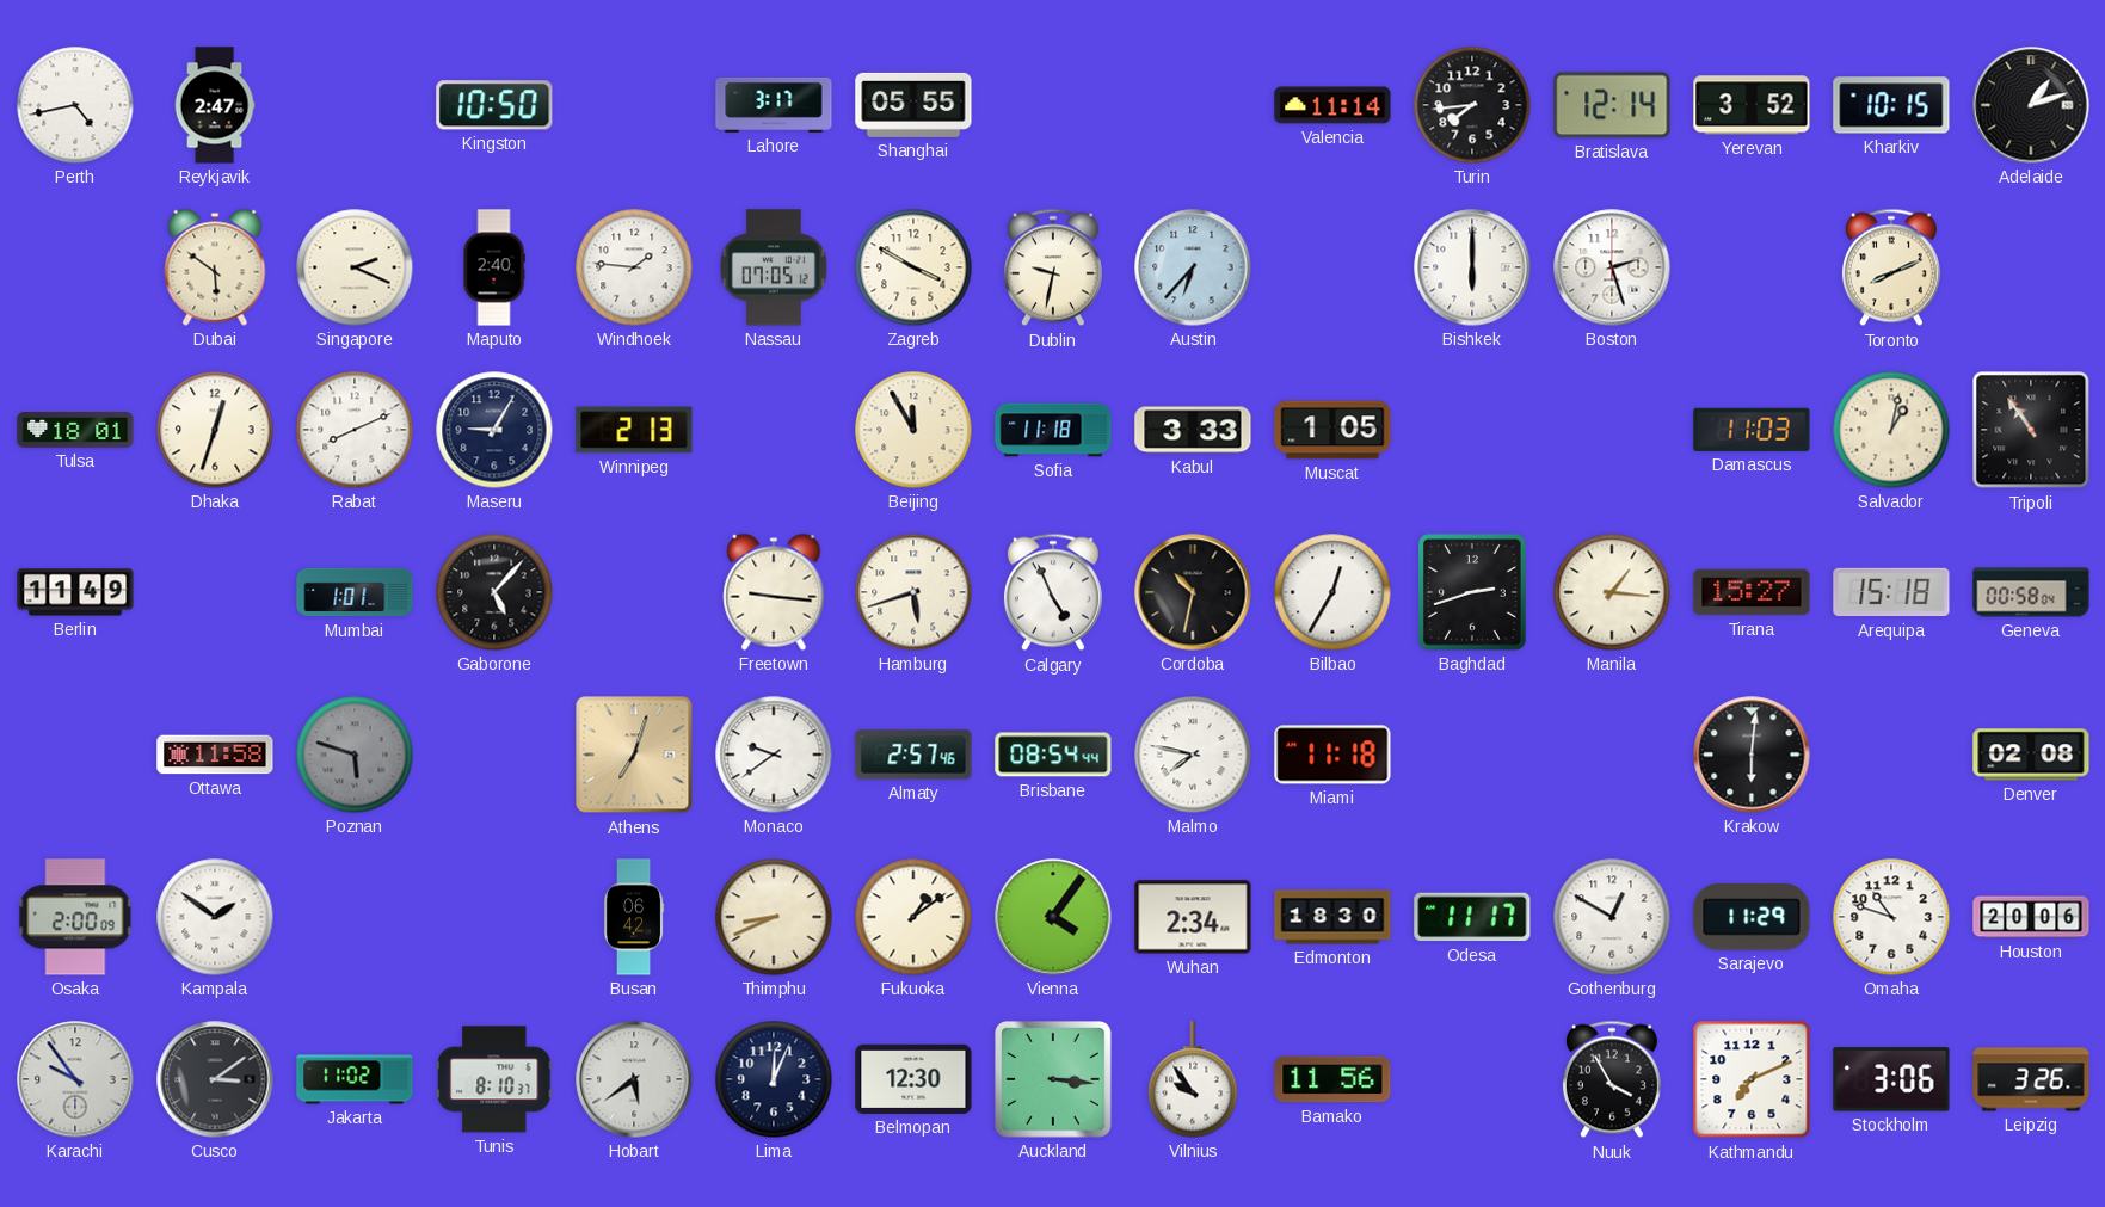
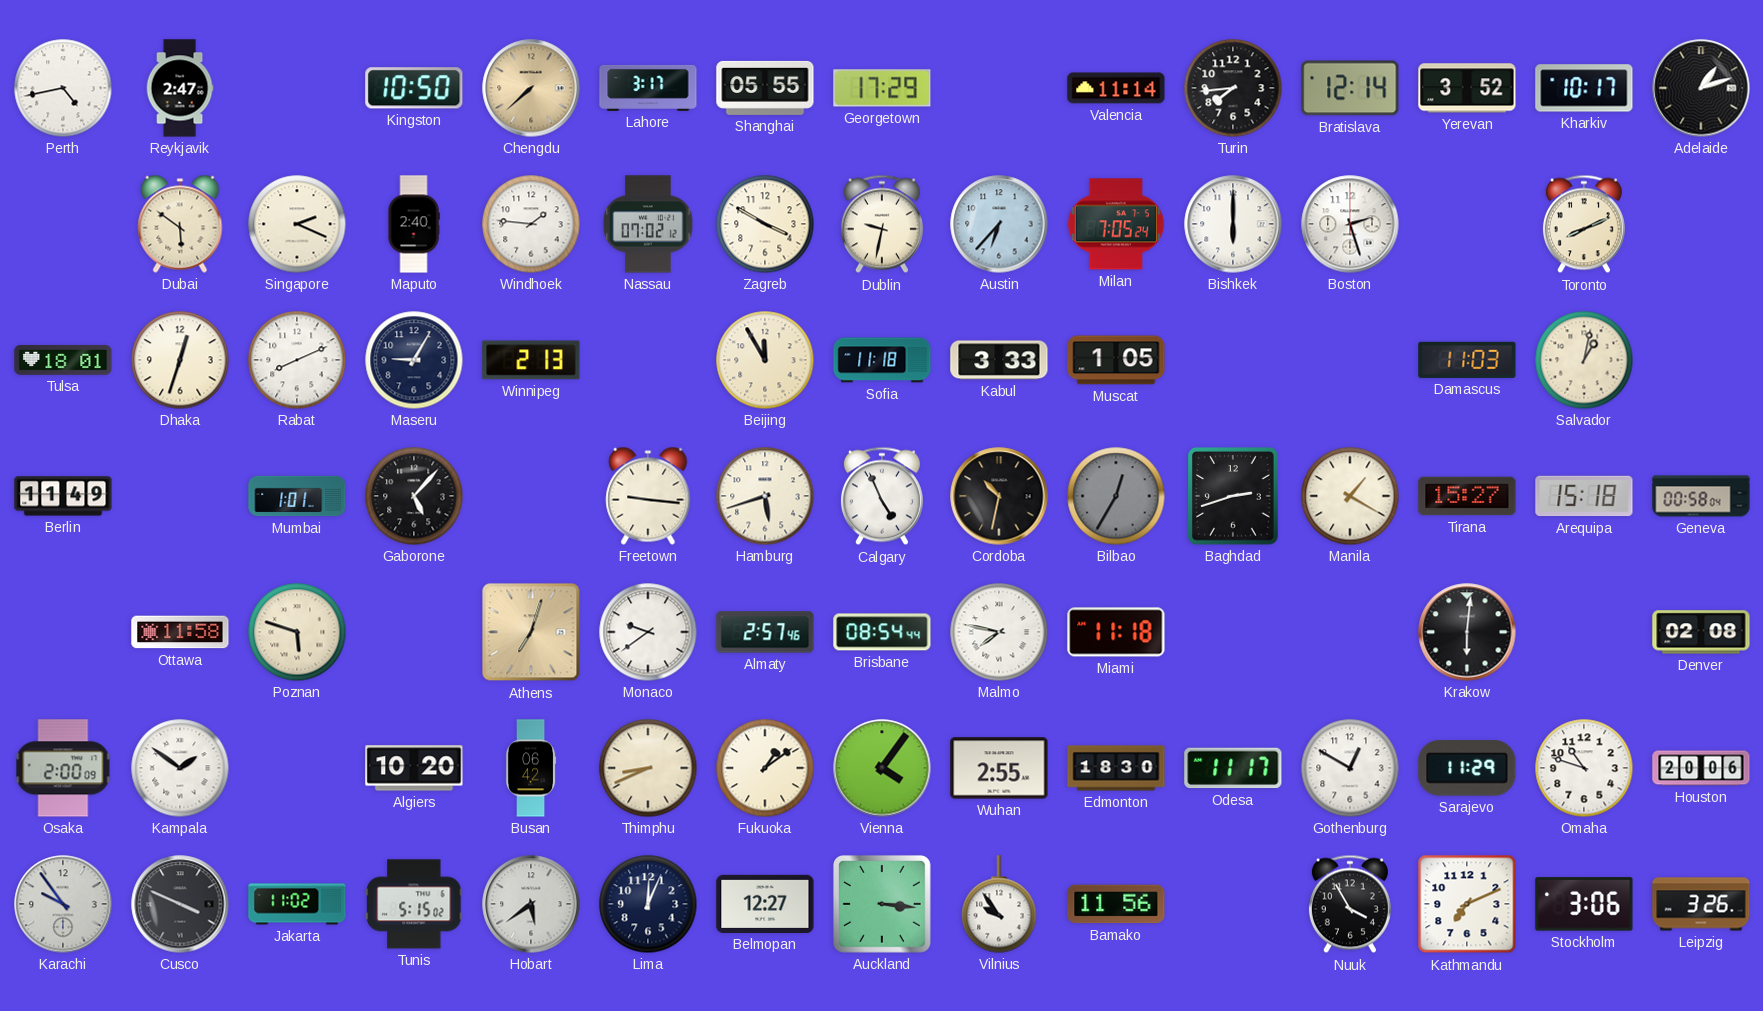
Chengdu: none -> 7:38
Georgetown: none -> 17:29
Kharkiv: 10:15 -> 10:17
Nassau: 07:05 -> 07:02
Milan: none -> 7:05
Tripoli: 10:54 -> none
Bilbao dial: white -> grey
Manila: 1:16 -> 1:20
Poznan dial: grey -> cream
Algiers: none -> 10:20
Wuhan: 2:34 -> 2:55
Cusco: 3:09 -> 3:49
Tunis: 8:10 -> 5:15
Belmopan: 12:30 -> 12:27
